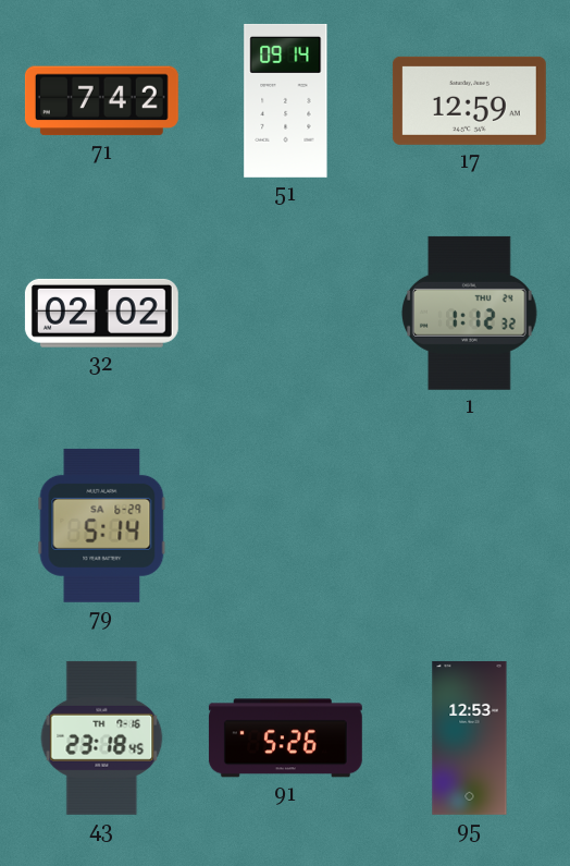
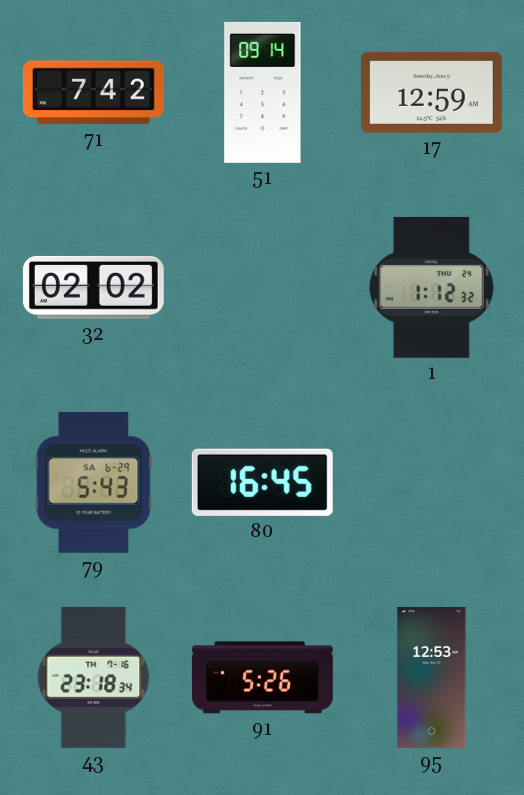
79: 5:14 -> 5:43
80: none -> 16:45
43: 23:18:45 -> 23:18:34
